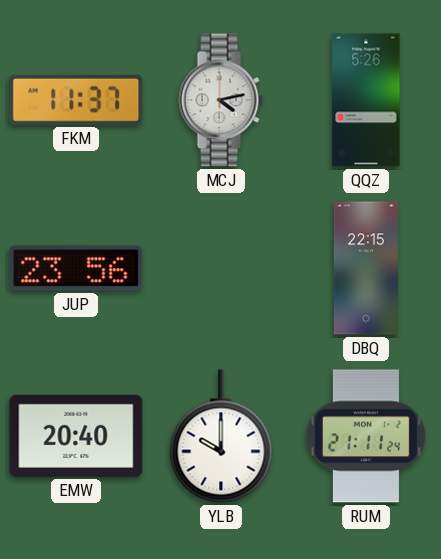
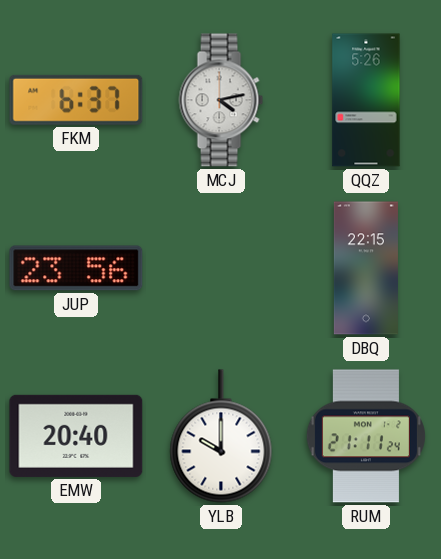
FKM: 11:37 -> 6:37
